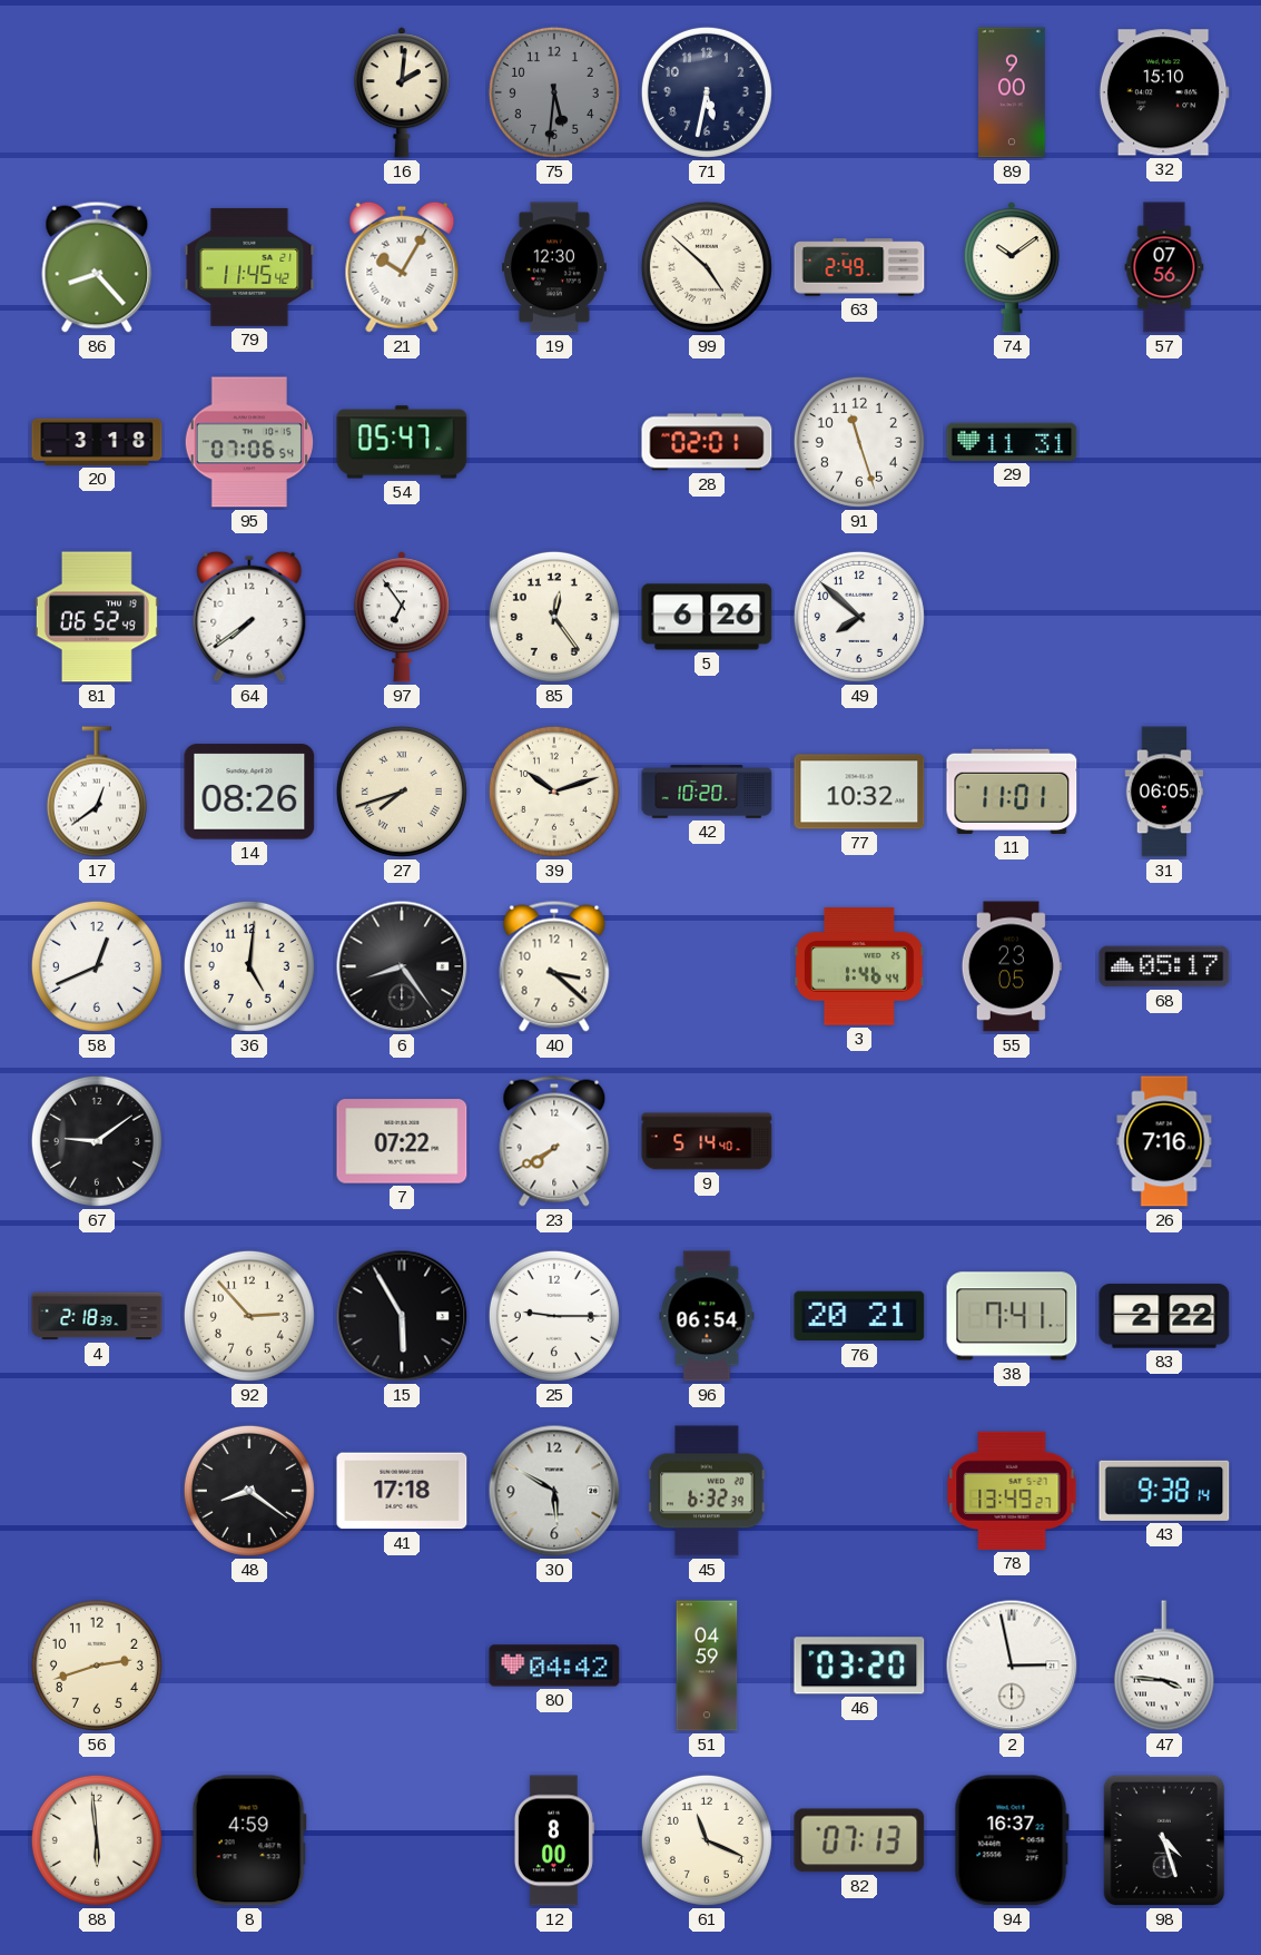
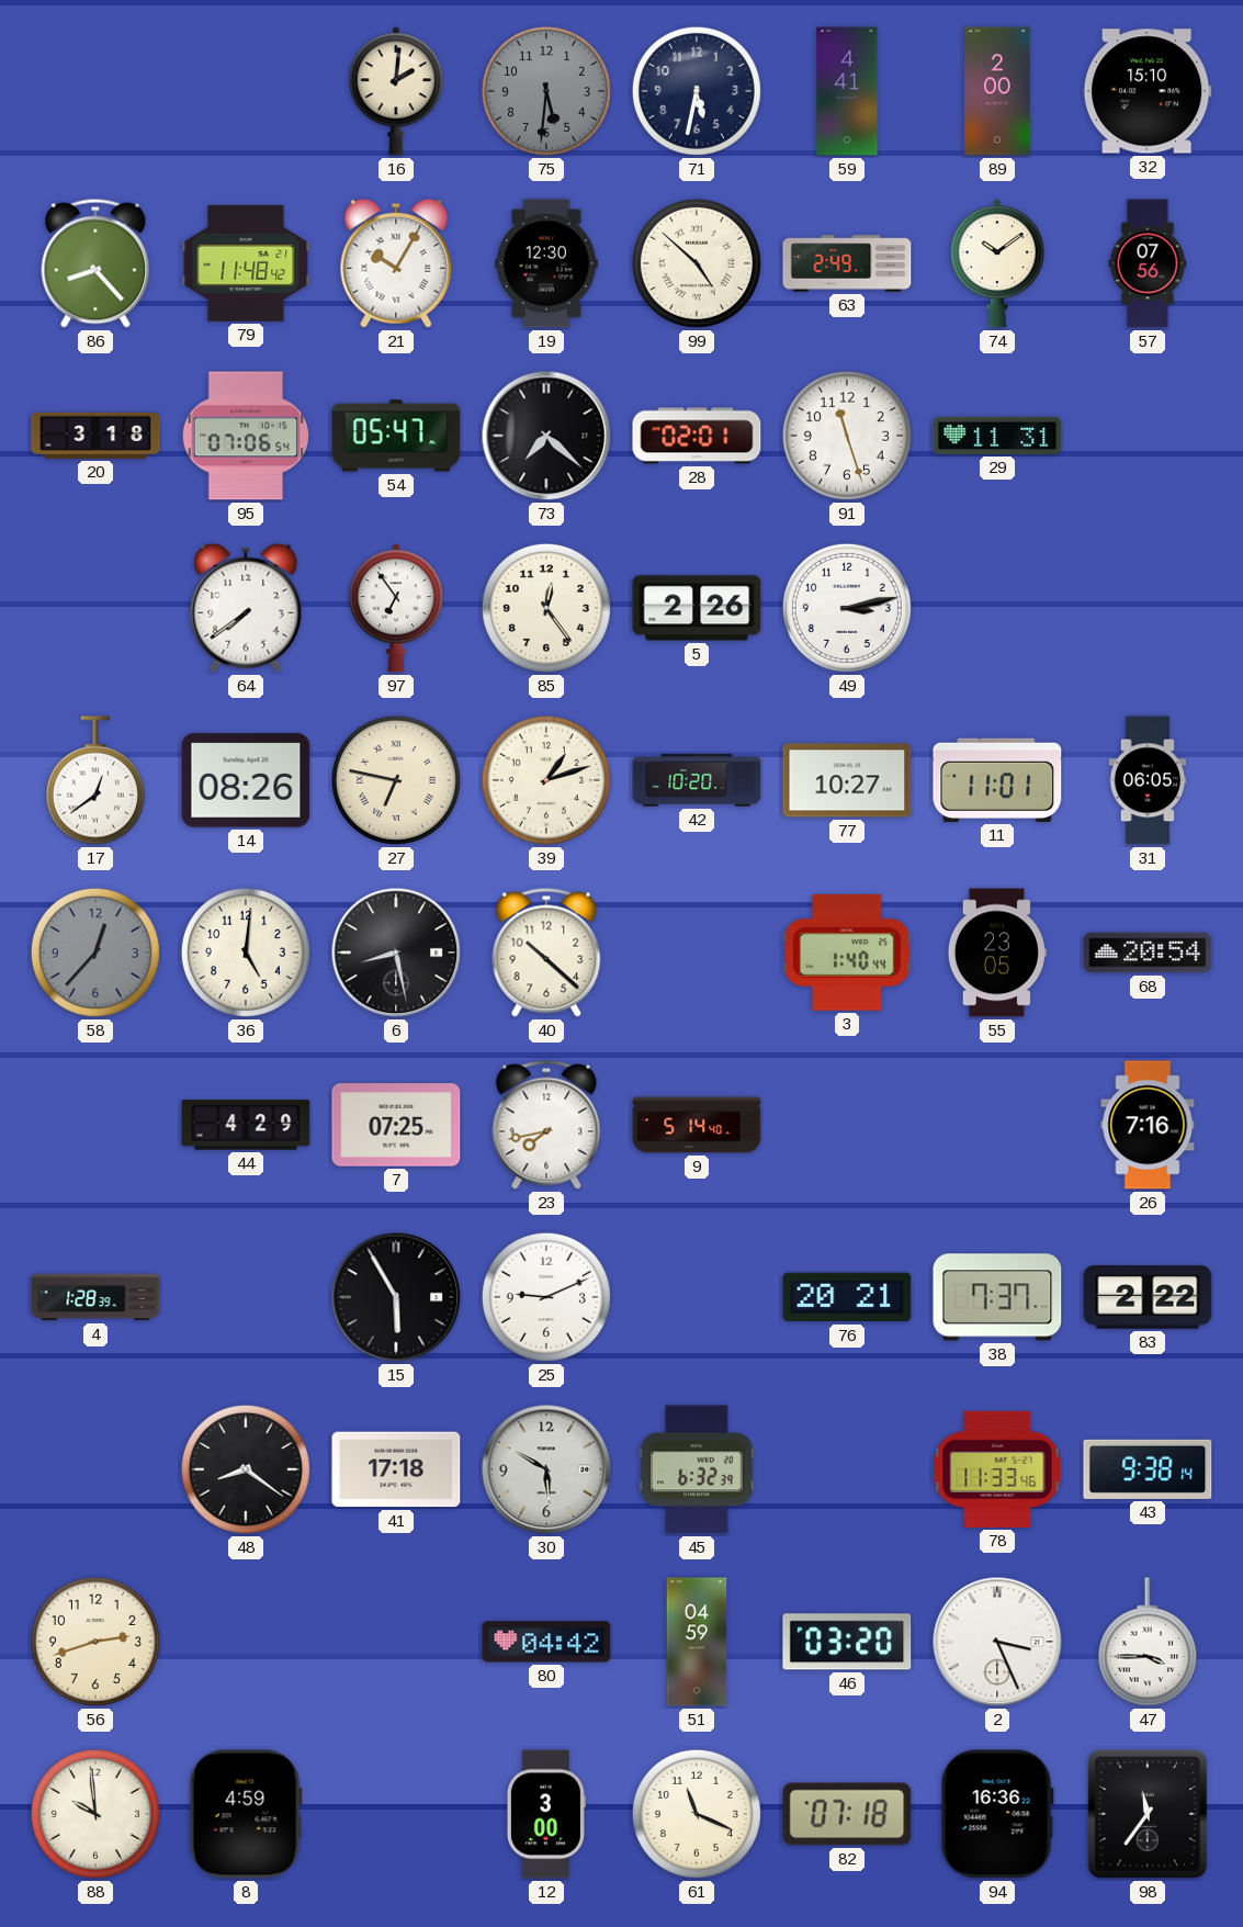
59: none -> 4:41
89: 9:00 -> 2:00
79: 11:45 -> 11:48
73: none -> 7:22
81: 06:52 -> none
5: 6:26 -> 2:26
49: 7:52 -> 3:13
27: 7:42 -> 6:47
39: 10:12 -> 1:12
77: 10:32 -> 10:27
58: 12:41 -> 12:37
58 dial: white -> grey
6: 8:24 -> 8:28
40: 3:22 -> 10:22
3: 1:46 -> 1:40
68: 05:17 -> 20:54
67: 9:09 -> none
44: none -> 4:29
7: 07:22 -> 07:25
23: 7:40 -> 7:43
4: 2:18 -> 1:28
92: 2:53 -> none
25: 9:15 -> 9:11
96: 06:54 -> none
38: 7:41 -> 7:37
78: 13:49 -> 11:33
2: 2:58 -> 3:26
47: 3:46 -> 3:45
88: 5:59 -> 9:59
12: 8:00 -> 3:00
82: 07:13 -> 07:18
94: 16:37 -> 16:36
98: 4:27 -> 11:36
